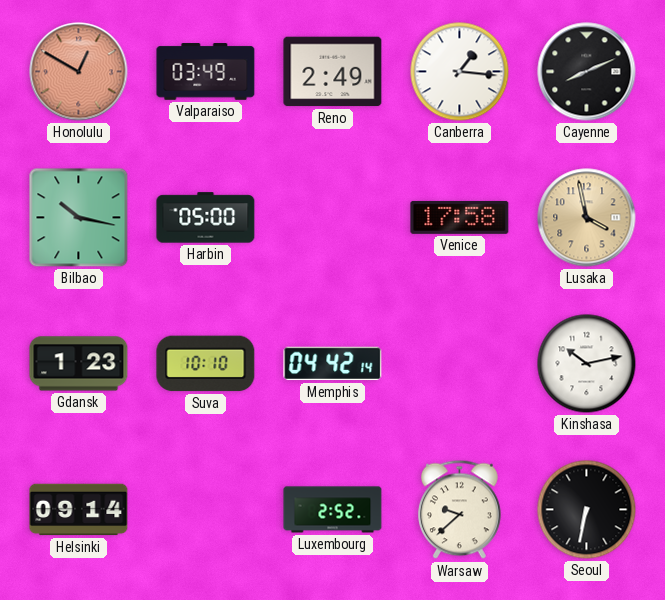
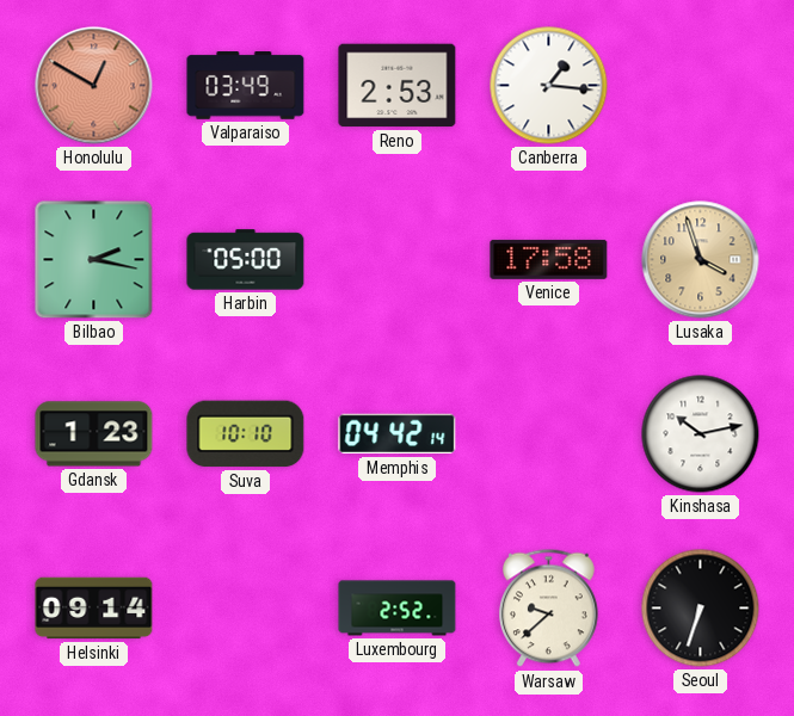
Reno: 2:49 -> 2:53
Cayenne: 8:11 -> none
Bilbao: 10:17 -> 2:17
Lusaka: 3:58 -> 3:57
Seoul: 6:32 -> 6:33
